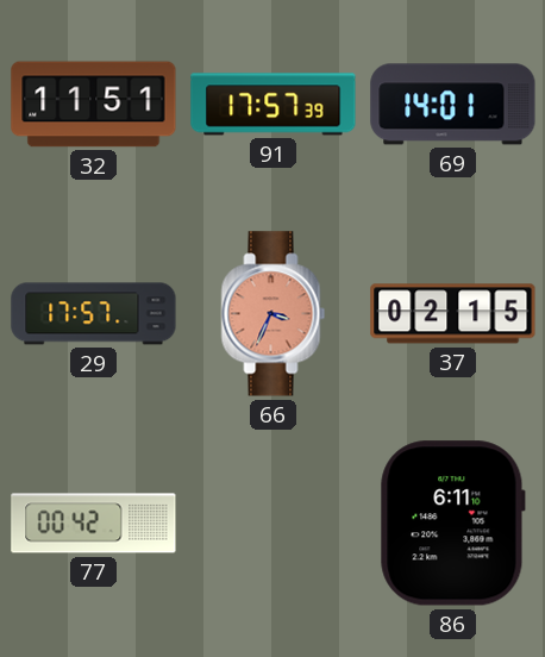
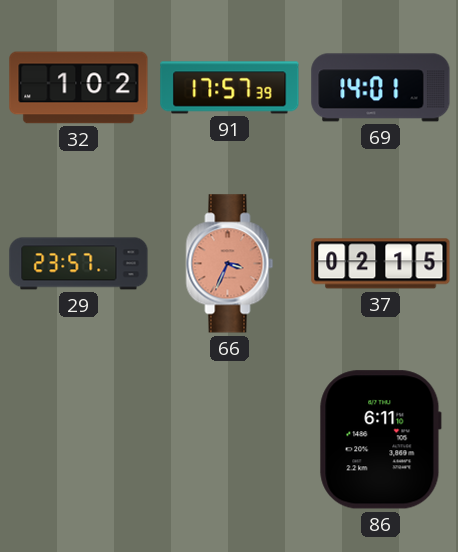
32: 11:51 -> 1:02
29: 17:57 -> 23:57
77: 00:42 -> none
